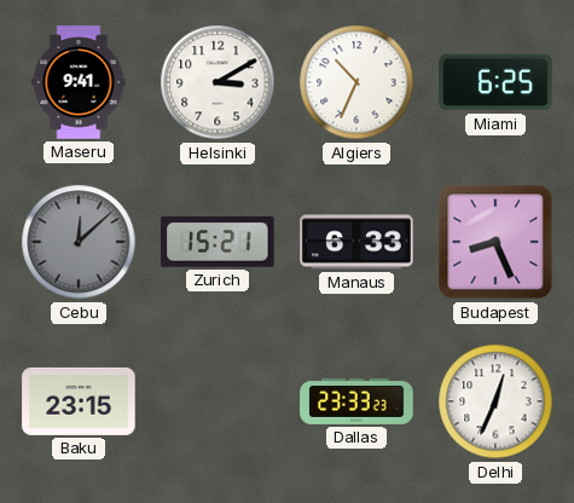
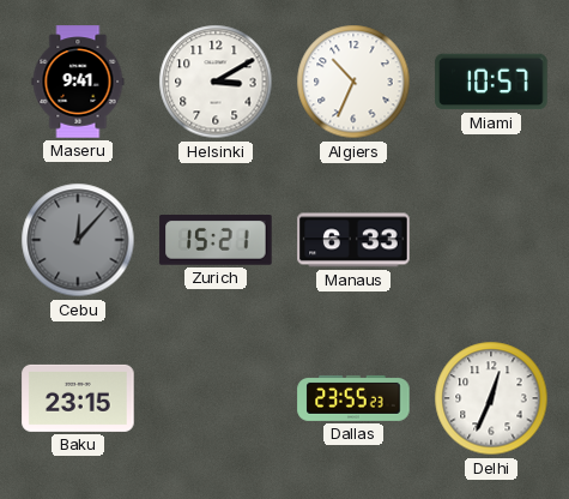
Miami: 6:25 -> 10:57
Cebu: 12:08 -> 12:07
Budapest: 8:26 -> none
Dallas: 23:33 -> 23:55
